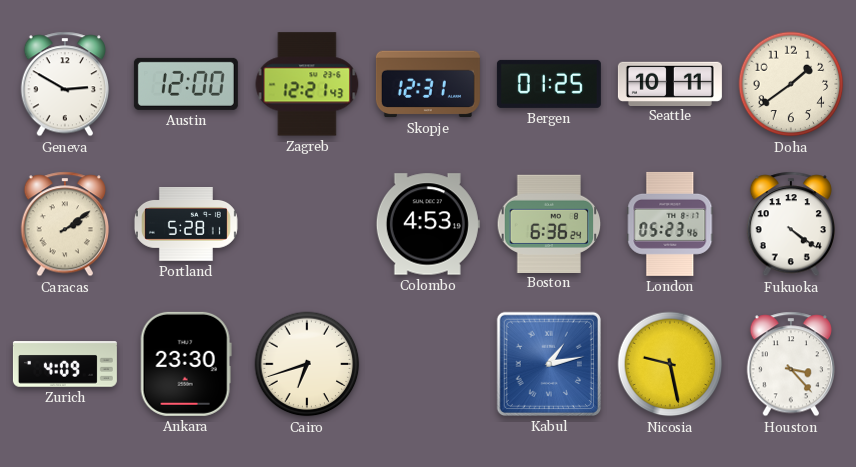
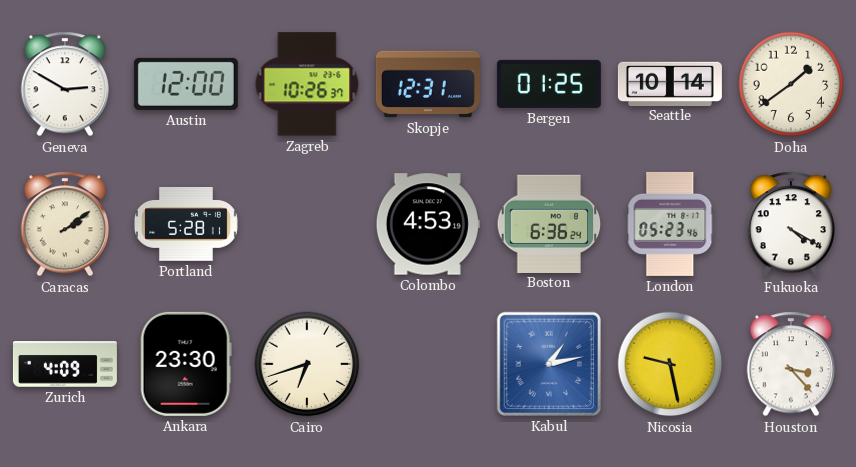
Zagreb: 12:21 -> 10:26
Seattle: 10:11 -> 10:14
Fukuoka: 4:21 -> 4:20
